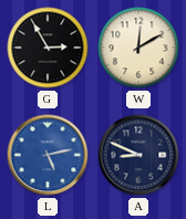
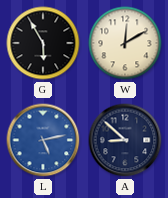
G: 2:55 -> 5:55
A: 8:49 -> 8:52
